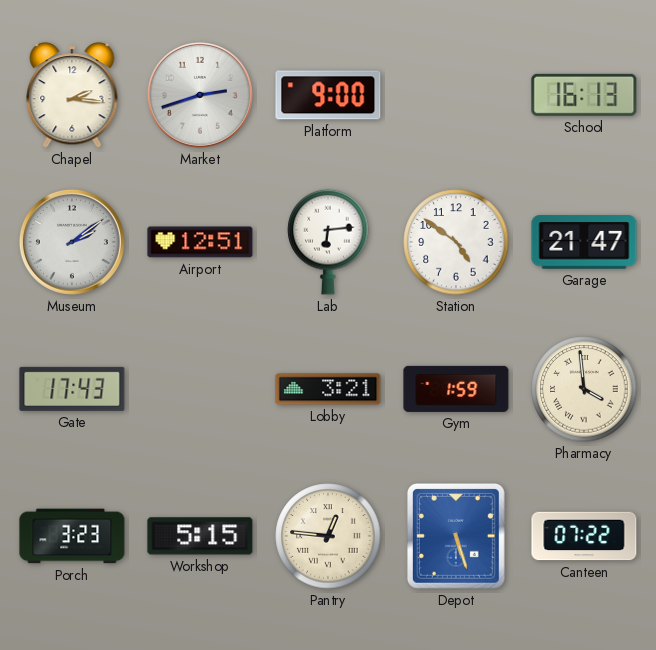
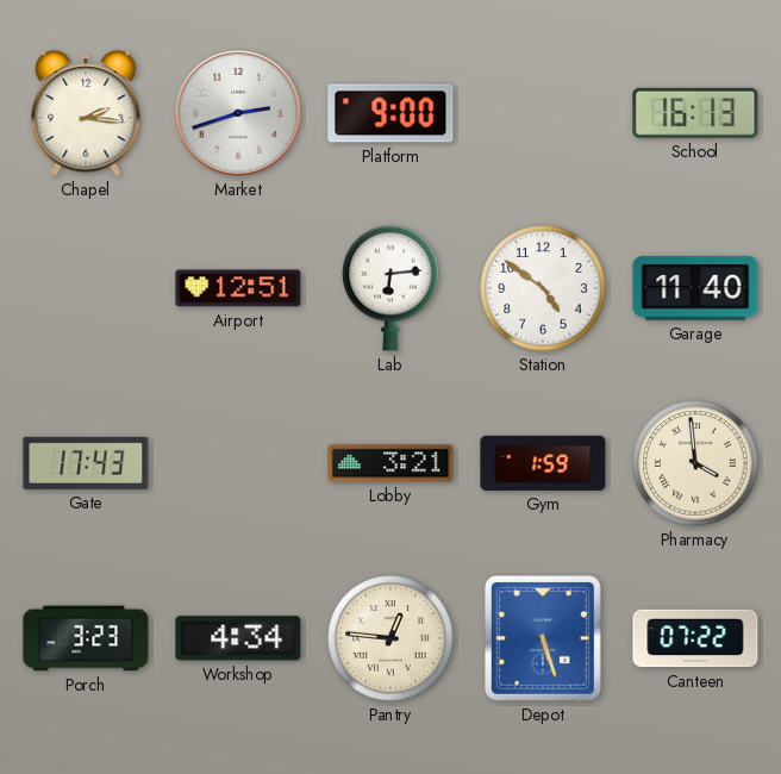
Museum: 2:09 -> none
Garage: 21:47 -> 11:40
Workshop: 5:15 -> 4:34
